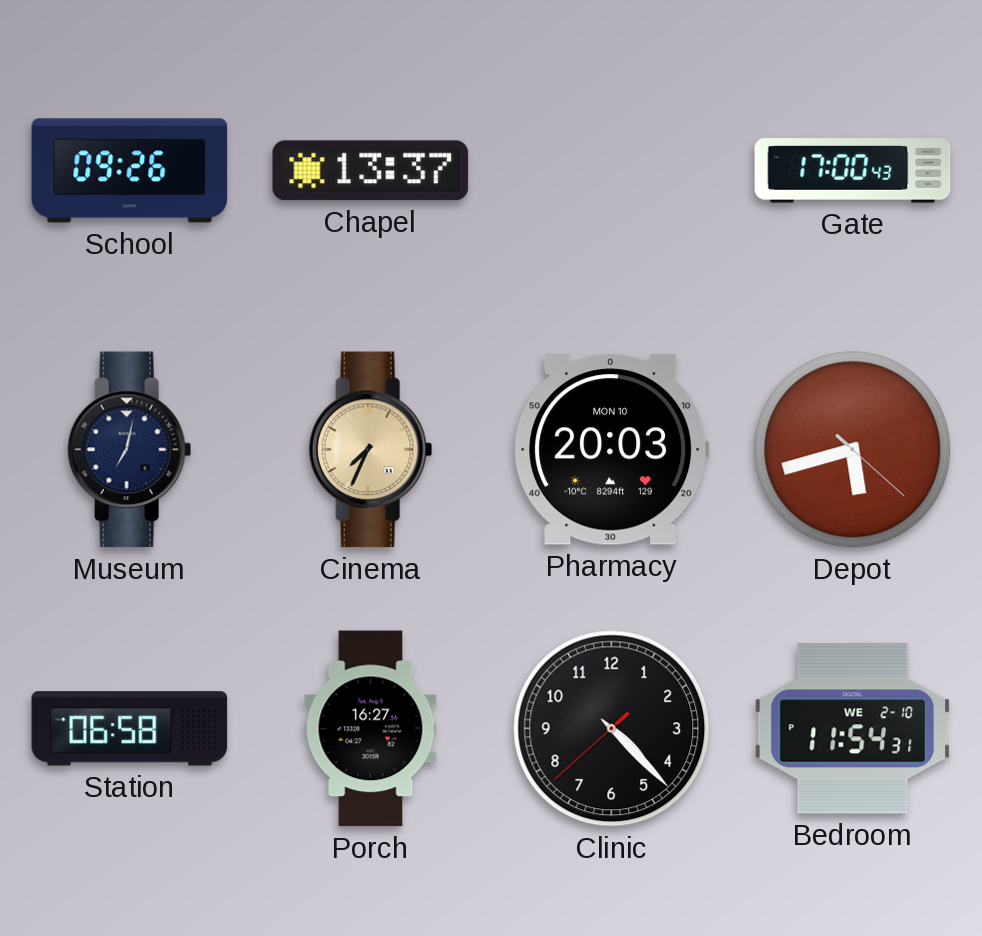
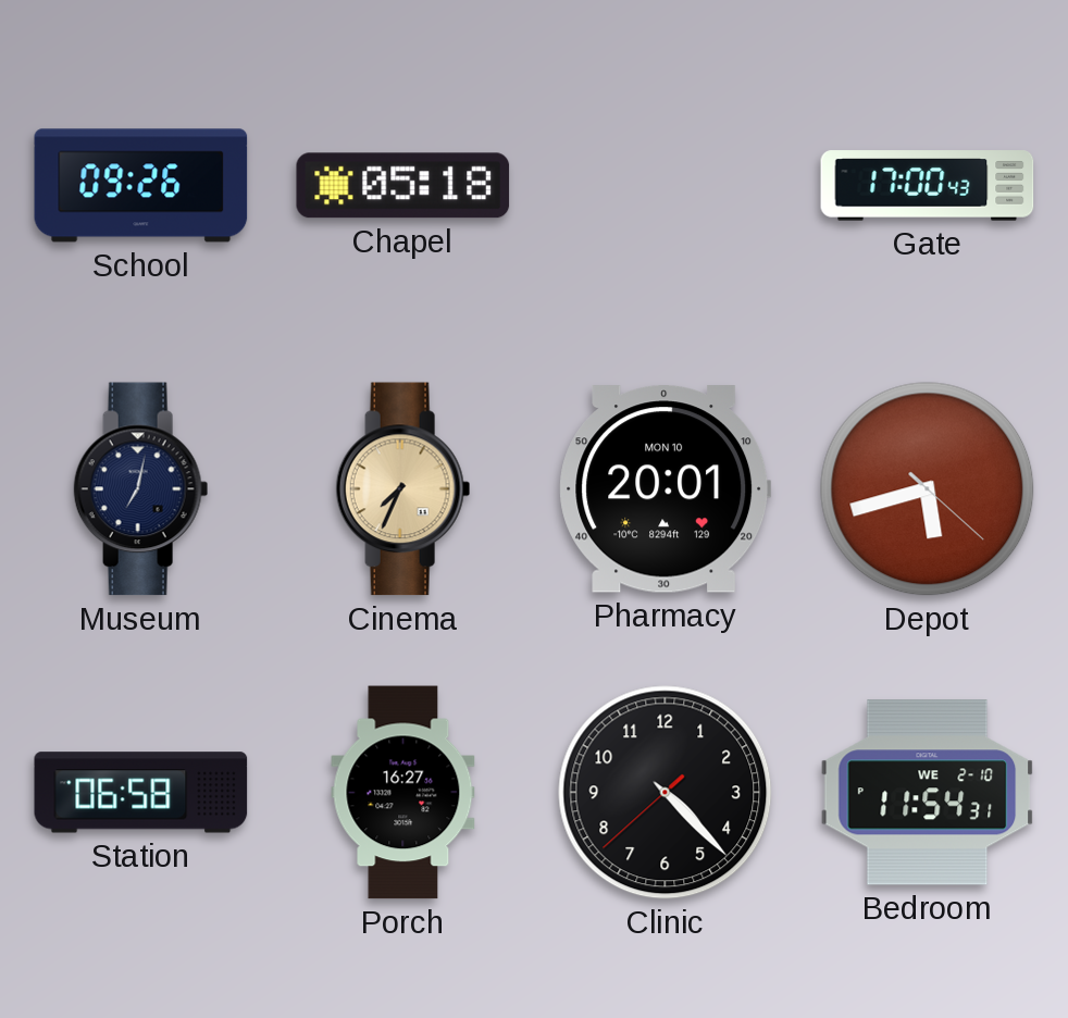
Chapel: 13:37 -> 05:18
Pharmacy: 20:03 -> 20:01
